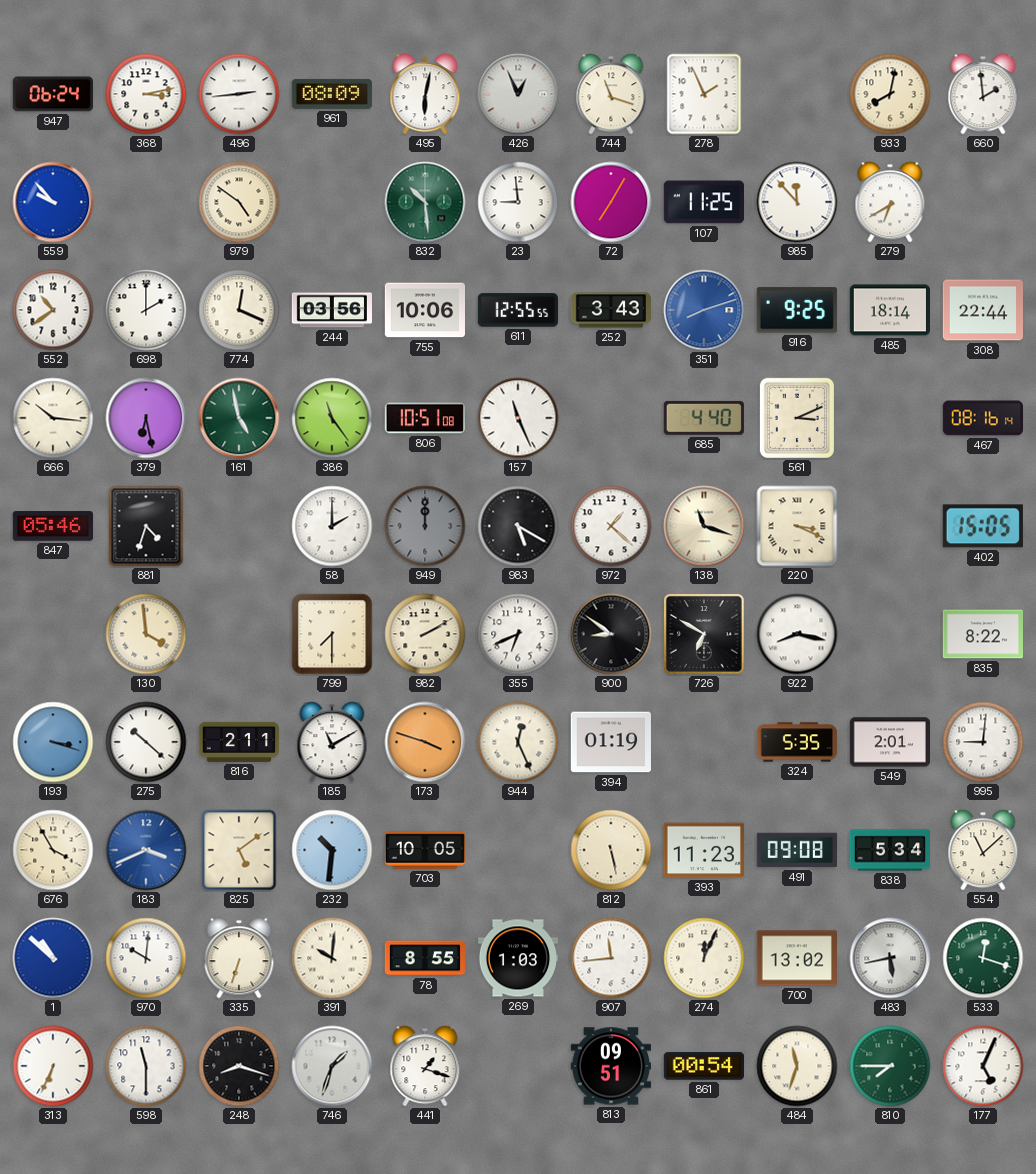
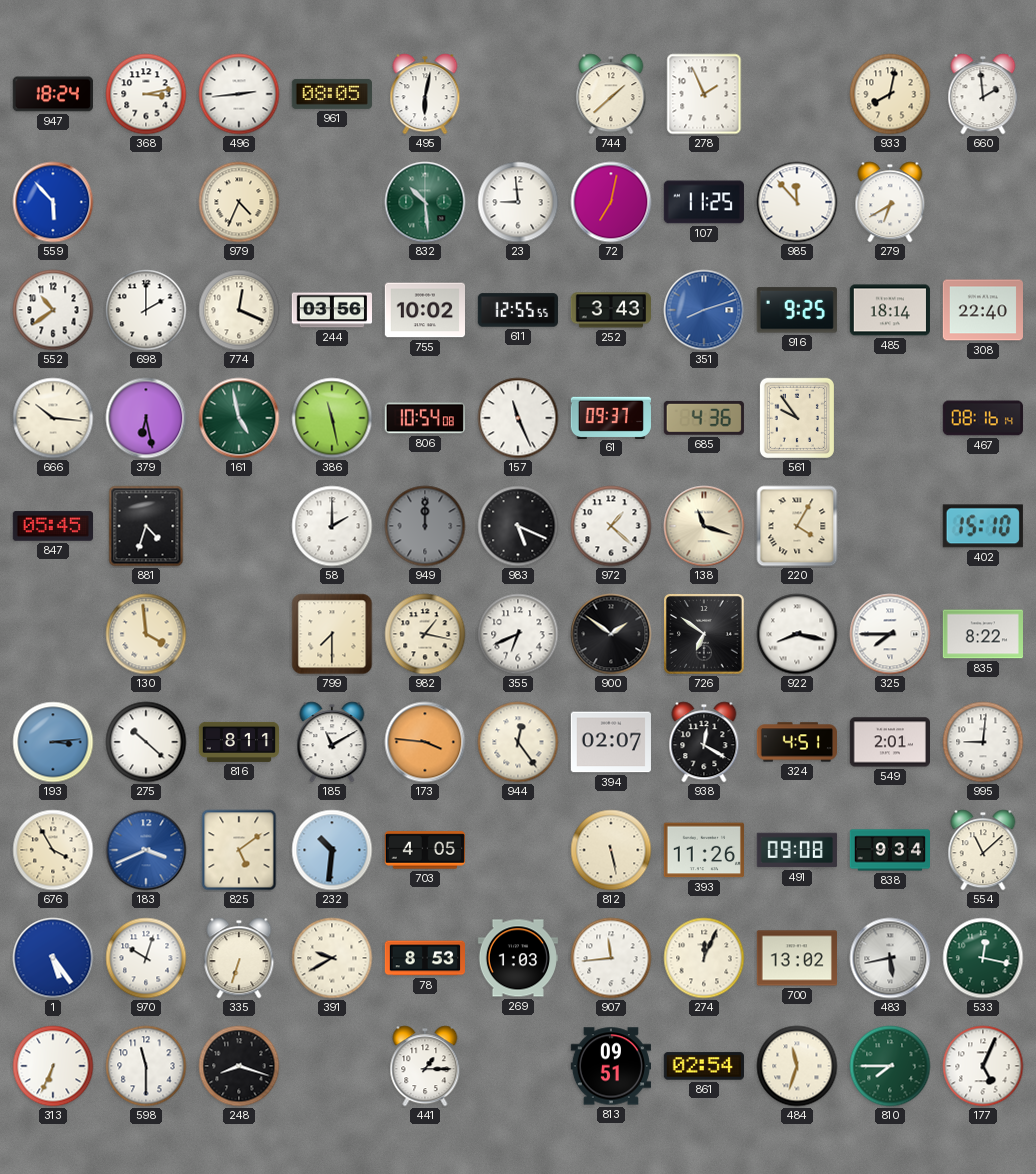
947: 06:24 -> 18:24
961: 08:09 -> 08:05
426: 12:56 -> none
744: 11:18 -> 1:38
559: 9:53 -> 5:53
979: 4:51 -> 4:34
72: 7:05 -> 7:02
755: 10:06 -> 10:02
308: 22:44 -> 22:40
386: 11:24 -> 11:28
806: 10:51 -> 10:54
61: none -> 09:37
685: 4:40 -> 4:36
561: 3:11 -> 9:54
847: 05:46 -> 05:45
983: 5:20 -> 5:19
220: 3:19 -> 4:05
402: 15:05 -> 15:10
982: 2:10 -> 1:17
900: 8:51 -> 1:51
726: 6:50 -> 6:51
325: none -> 7:45
193: 3:18 -> 3:14
816: 2:11 -> 8:11
173: 3:48 -> 3:46
944: 12:26 -> 12:24
394: 01:19 -> 02:07
938: none -> 12:20
324: 5:35 -> 4:51
703: 10:05 -> 4:05
393: 11:23 -> 11:26
838: 5:34 -> 9:34
1: 10:52 -> 5:24
970: 10:01 -> 10:03
391: 10:01 -> 9:40
78: 8:55 -> 8:53
533: 12:18 -> 12:17
746: 1:33 -> none
441: 1:18 -> 1:15
861: 00:54 -> 02:54
